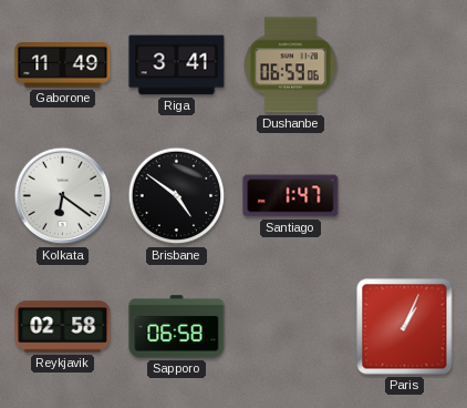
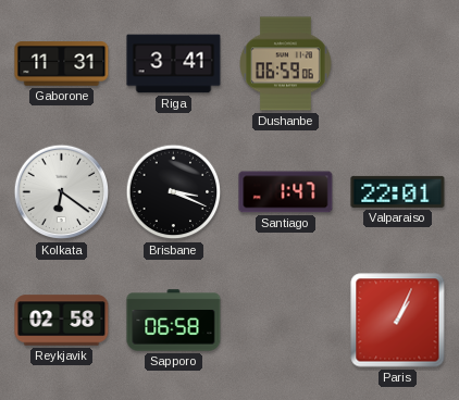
Gaborone: 11:49 -> 11:31
Brisbane: 4:51 -> 3:19
Valparaiso: none -> 22:01
